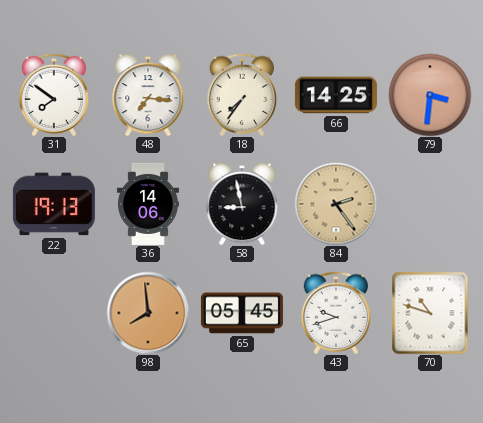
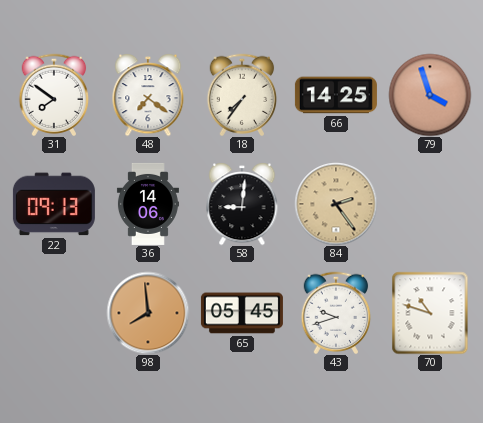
48: 7:16 -> 7:21
79: 3:31 -> 3:57
22: 19:13 -> 09:13
58: 8:58 -> 9:01
